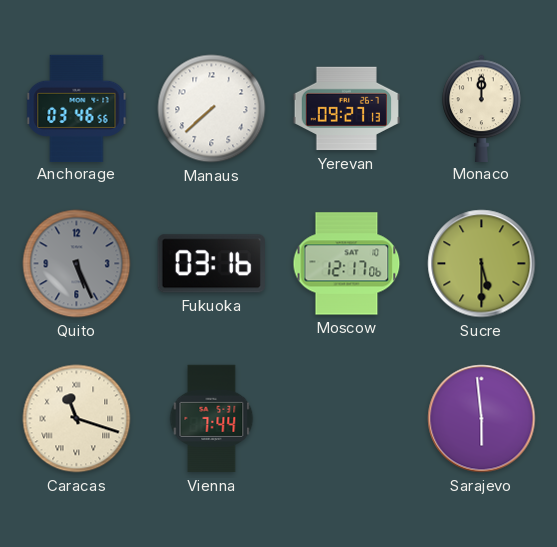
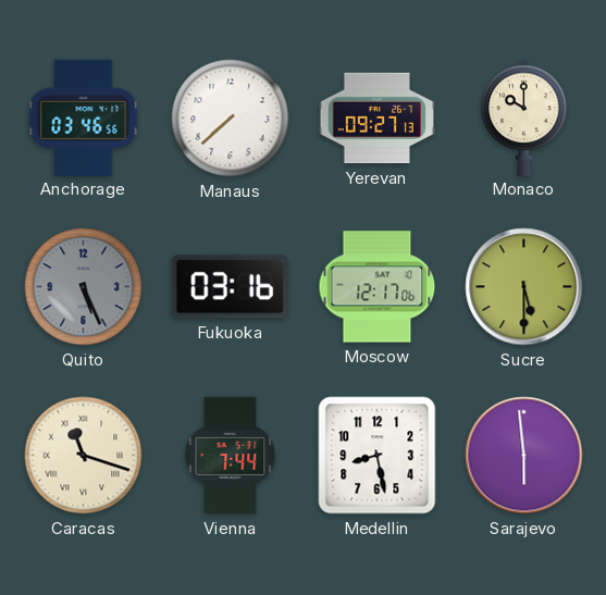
Monaco: 12:00 -> 10:00
Medellin: none -> 8:28
